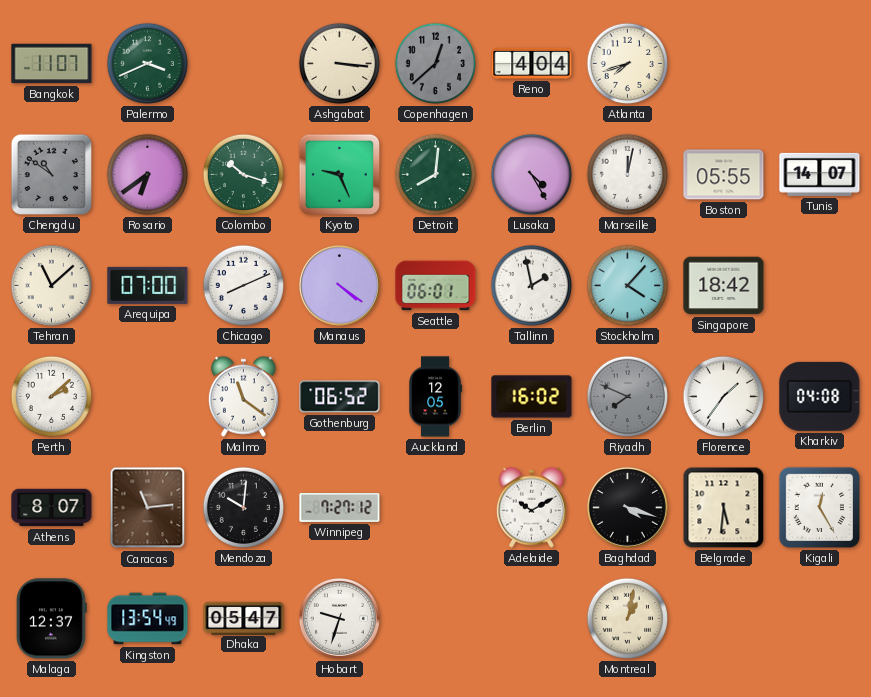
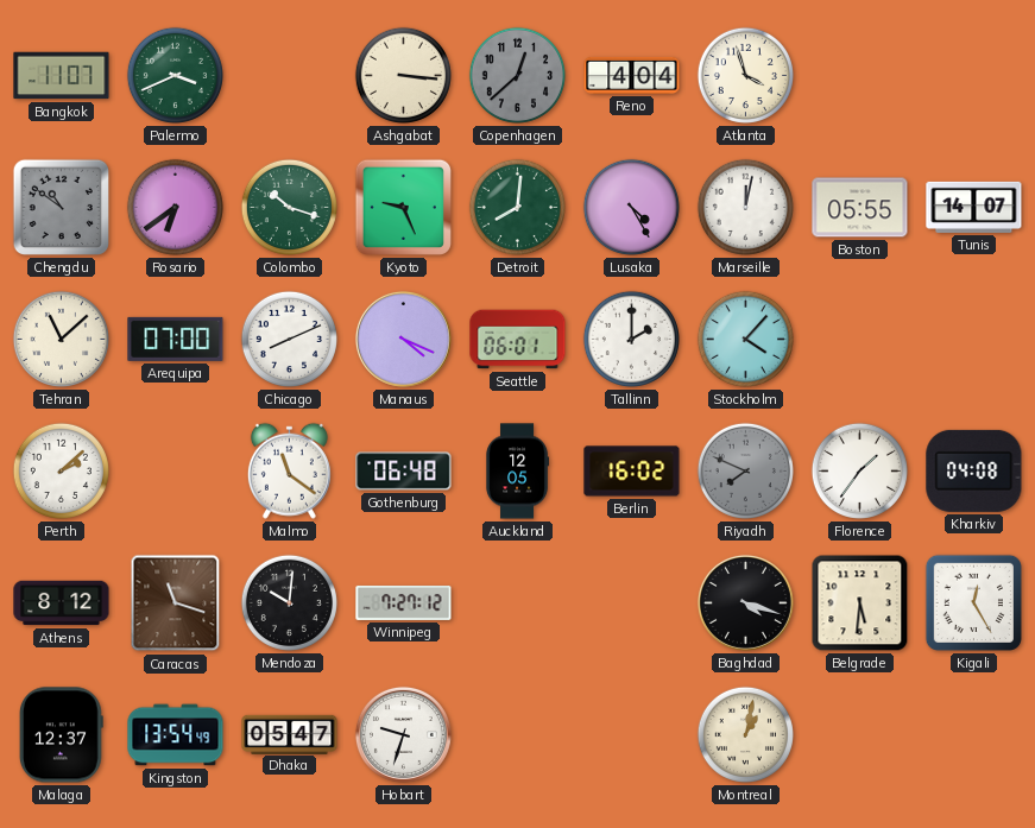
Atlanta: 7:42 -> 3:57
Manaus: 4:21 -> 4:19
Tallinn: 1:58 -> 2:00
Singapore: 18:42 -> none
Gothenburg: 06:52 -> 06:48
Athens: 8:07 -> 8:12
Caracas: 11:14 -> 11:18
Adelaide: 10:10 -> none
